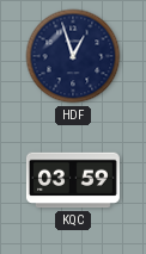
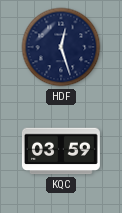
HDF: 12:57 -> 12:27
